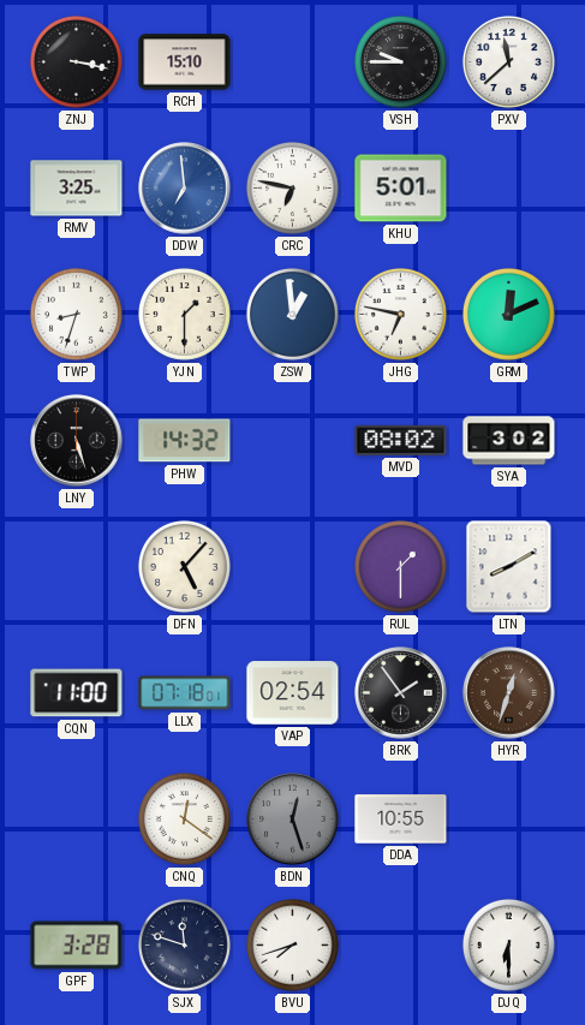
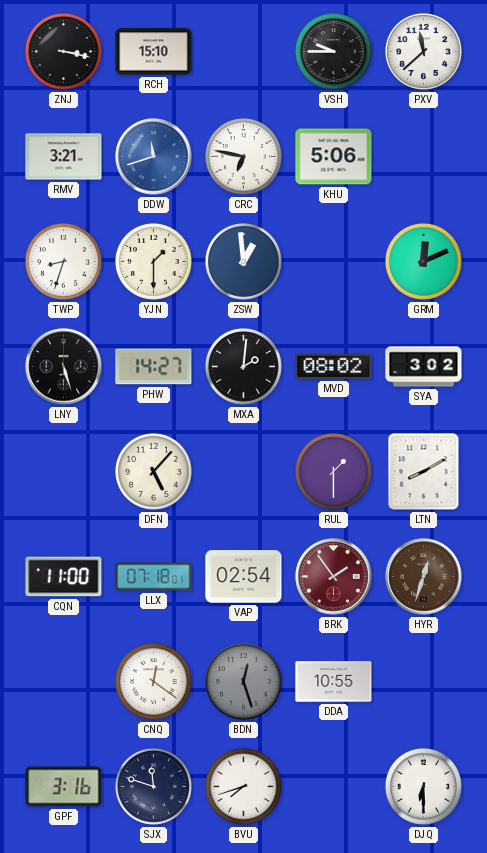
RMV: 3:25 -> 3:21
DDW: 6:59 -> 11:42
KHU: 5:01 -> 5:06
JHG: 6:47 -> none
PHW: 14:32 -> 14:27
MXA: none -> 2:01
BRK dial: black -> burgundy
GPF: 3:28 -> 3:16
